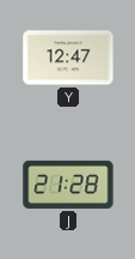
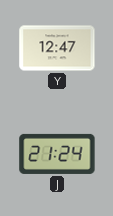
J: 21:28 -> 21:24
